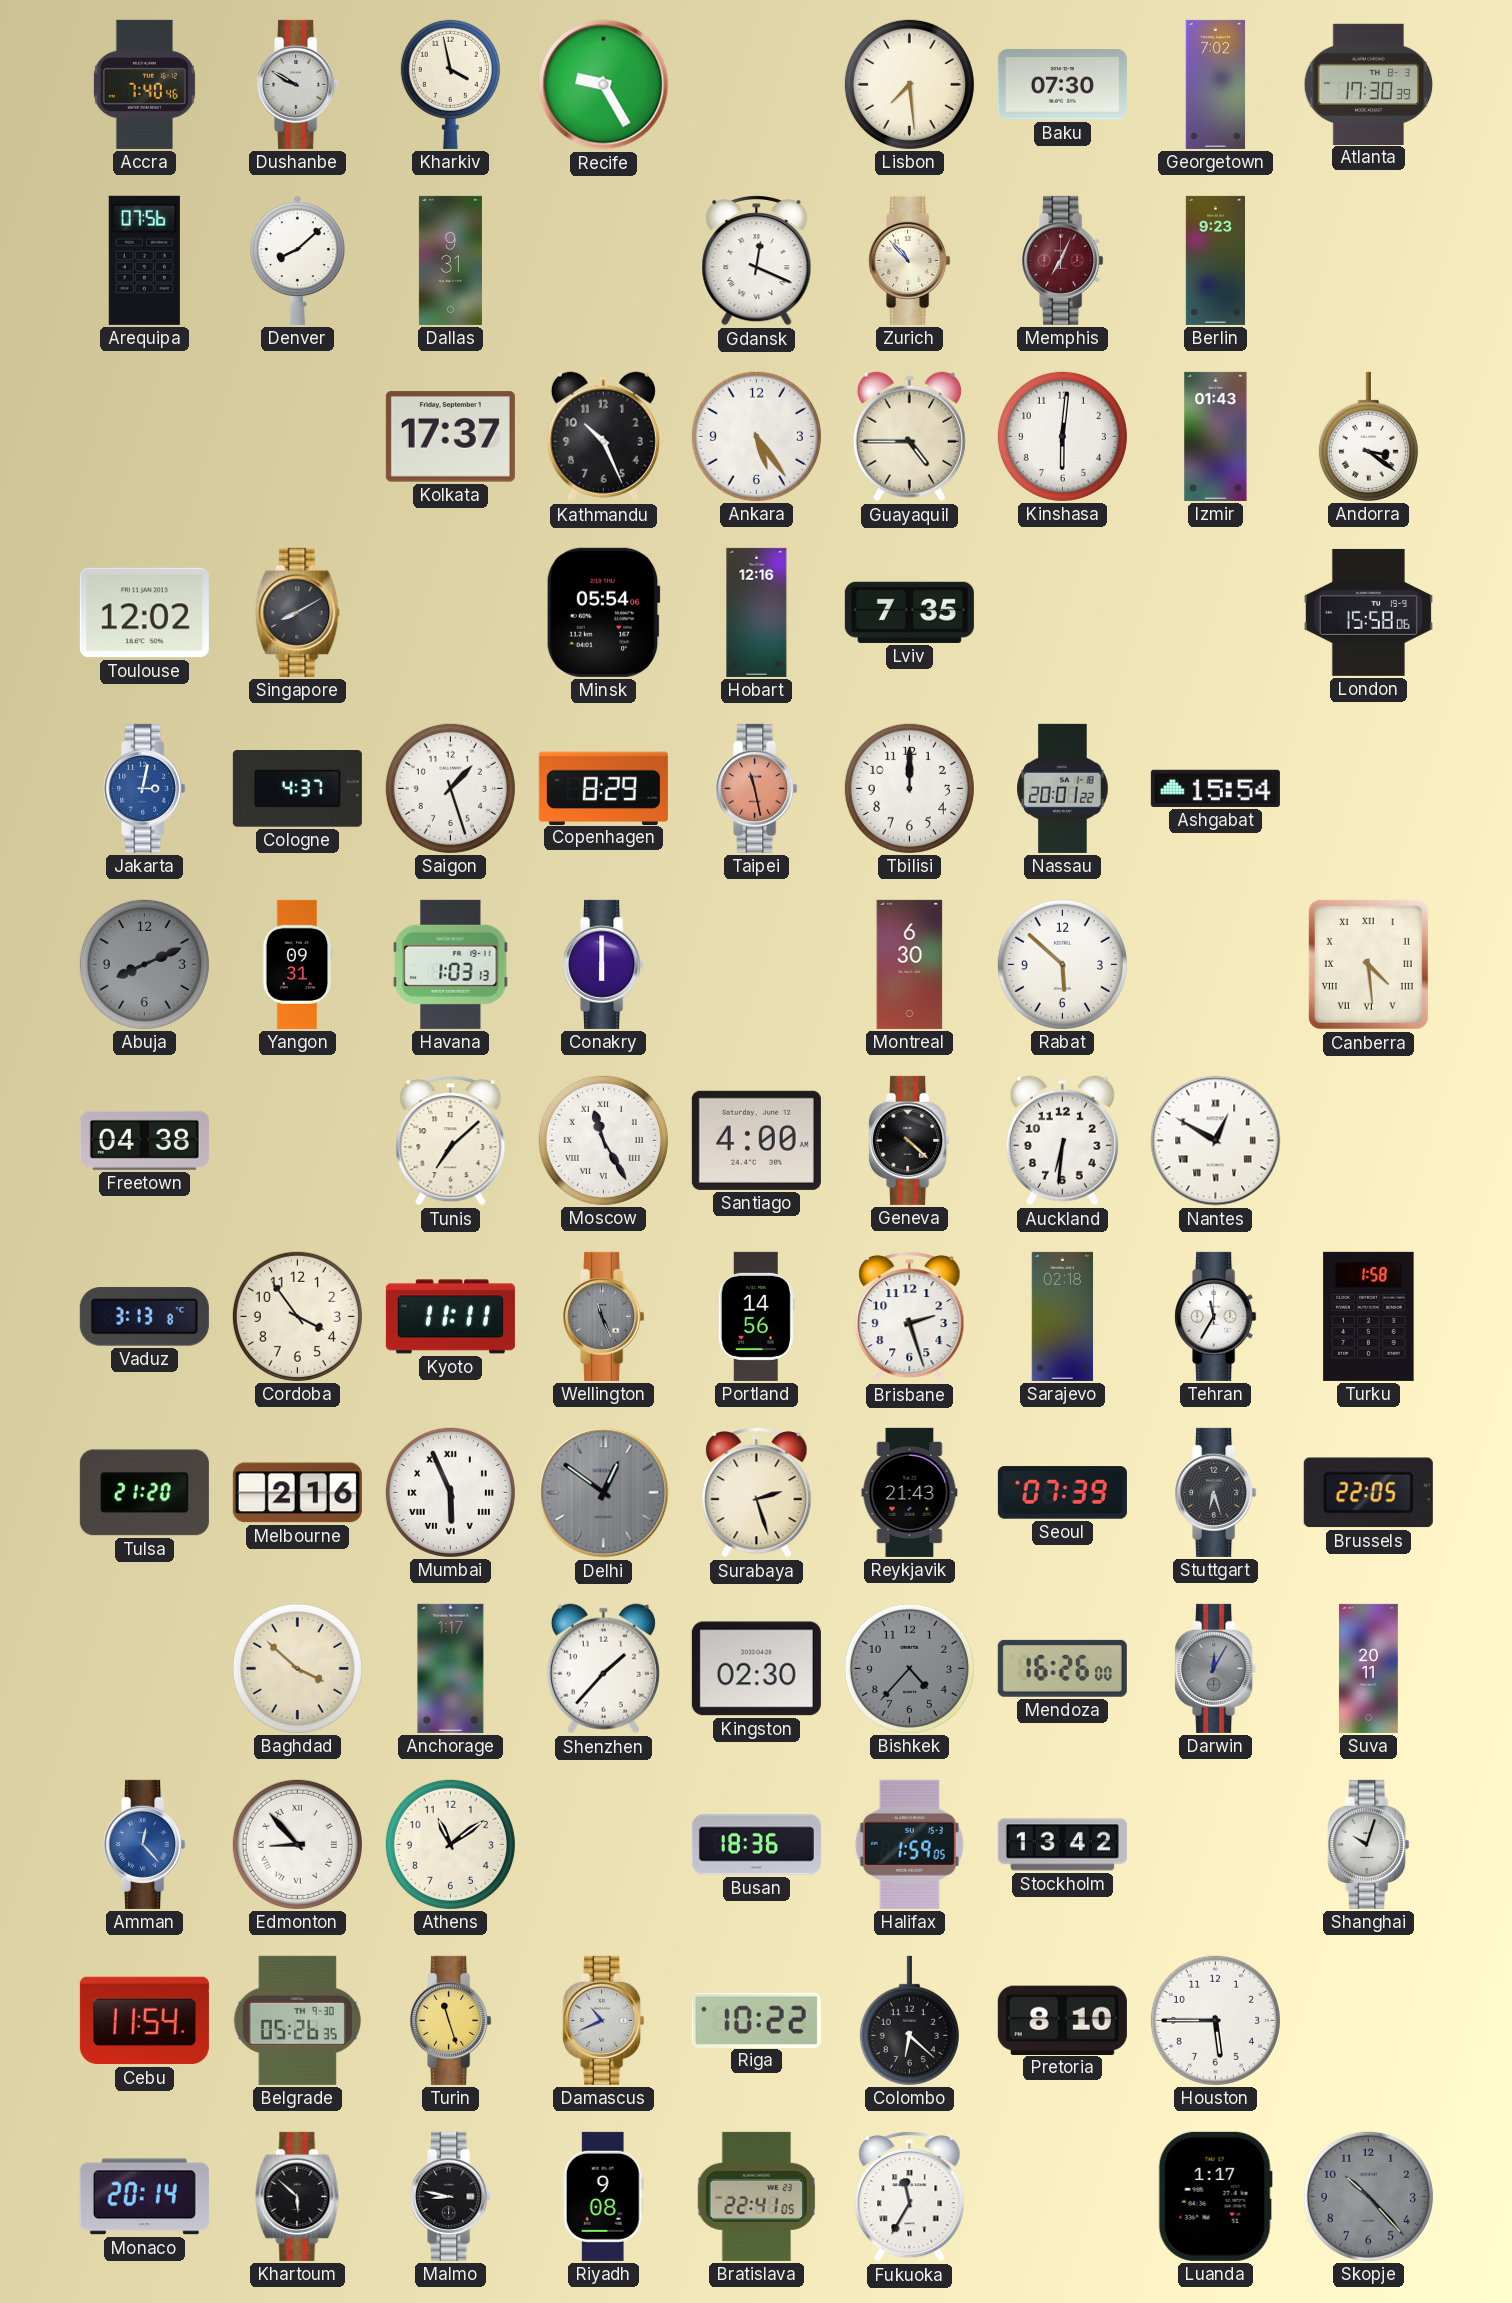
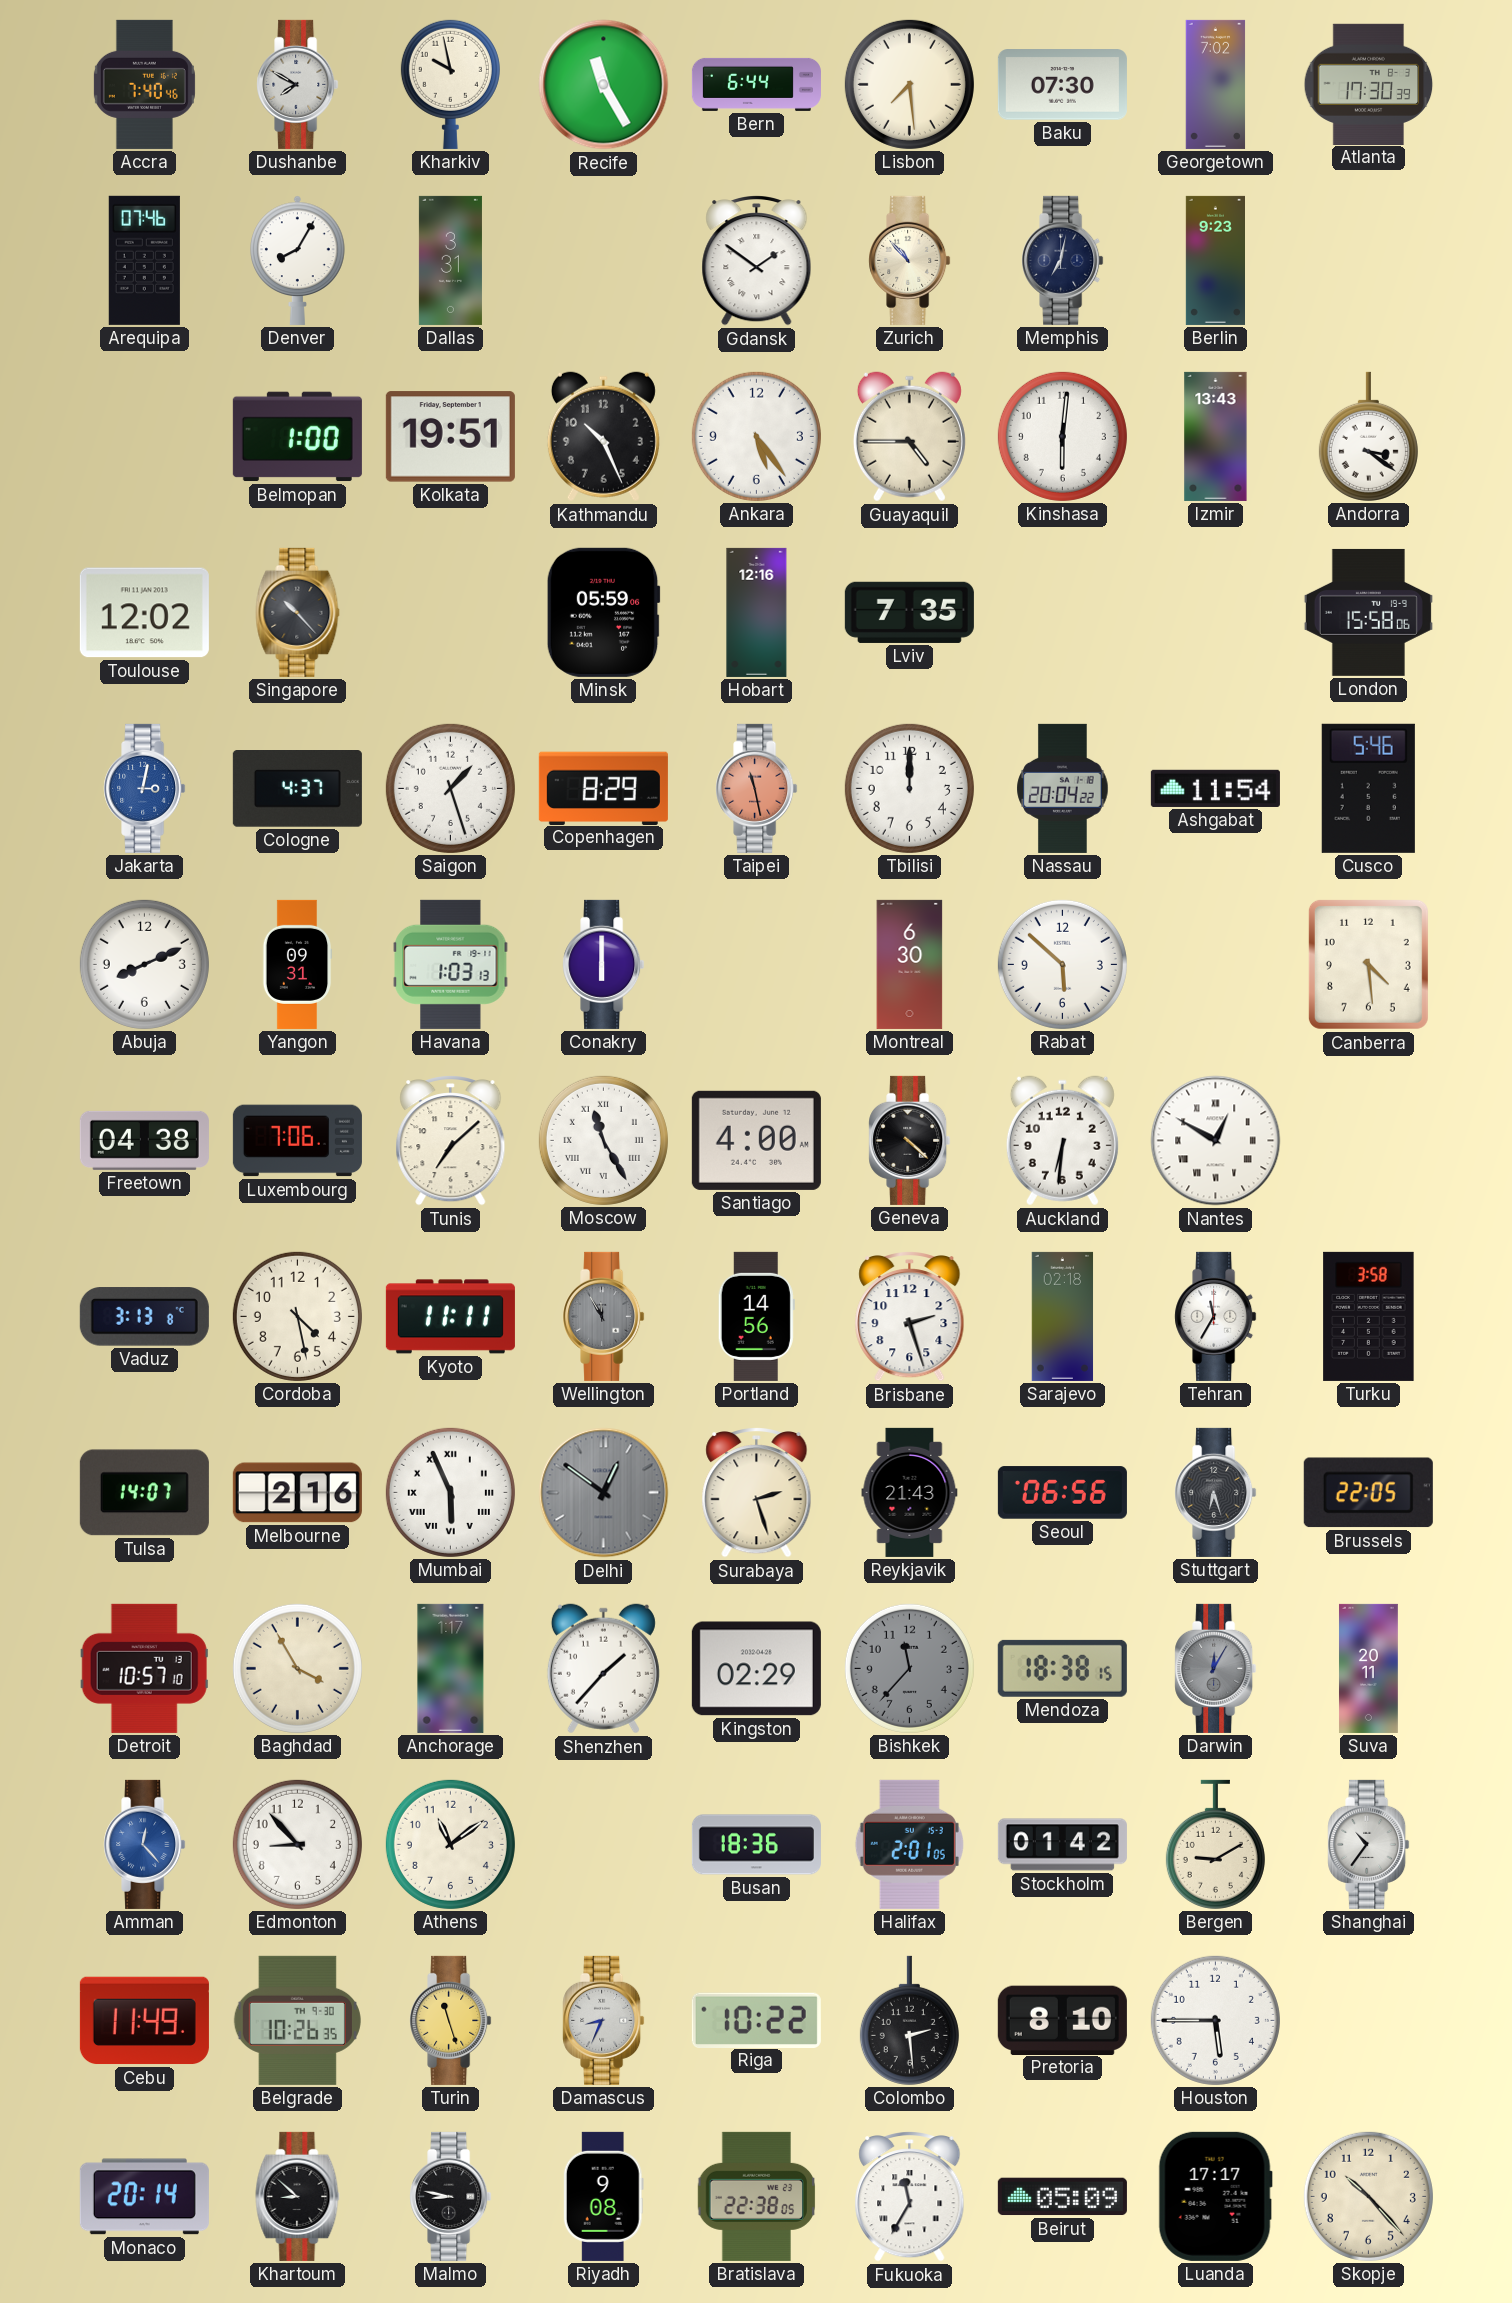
Dushanbe: 9:50 -> 7:50
Kharkiv: 3:58 -> 9:58
Recife: 9:25 -> 11:25
Bern: none -> 6:44
Arequipa: 07:56 -> 07:46
Denver: 8:08 -> 8:05
Dallas: 9:31 -> 3:31
Gdansk: 12:19 -> 1:51
Memphis: 7:04 -> 7:02
Memphis dial: burgundy -> navy
Belmopan: none -> 1:00
Kolkata: 17:37 -> 19:51
Izmir: 01:43 -> 13:43
Singapore: 8:10 -> 10:23
Minsk: 05:54 -> 05:59
Nassau: 20:01 -> 20:04
Ashgabat: 15:54 -> 11:54
Cusco: none -> 5:46
Abuja dial: grey -> white
Canberra numerals: Roman -> Arabic
Luxembourg: none -> 7:06
Cordoba: 3:54 -> 4:28
Wellington: 11:26 -> 11:55
Turku: 1:58 -> 3:58
Tulsa: 21:20 -> 14:07
Seoul: 07:39 -> 06:56
Detroit: none -> 10:57
Baghdad: 3:52 -> 3:55
Kingston: 02:30 -> 02:29
Bishkek: 4:37 -> 11:37
Mendoza: 16:26 -> 18:38
Edmonton numerals: Roman -> Arabic
Halifax: 1:59 -> 2:01
Stockholm: 13:42 -> 01:42
Bergen: none -> 9:10
Shanghai: 10:03 -> 10:36
Cebu: 11:54 -> 11:49
Belgrade: 05:26 -> 10:26
Damascus: 10:41 -> 8:34
Colombo: 6:22 -> 2:29
Khartoum: 5:52 -> 8:52
Bratislava: 22:41 -> 22:38
Beirut: none -> 05:09
Luanda: 1:17 -> 17:17
Skopje dial: grey -> cream
